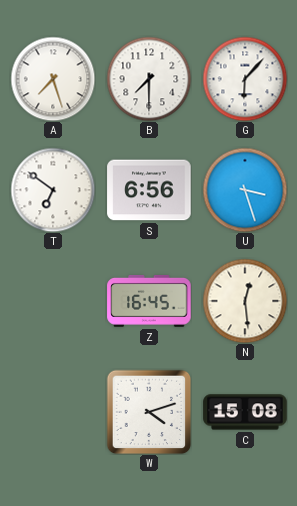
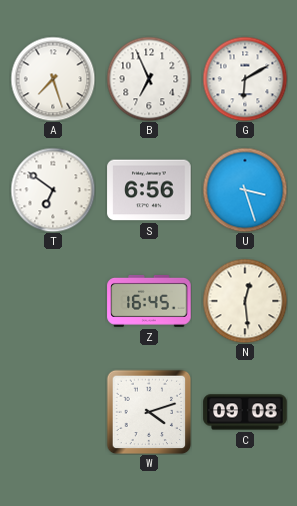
B: 7:30 -> 6:56
G: 6:07 -> 6:10
C: 15:08 -> 09:08
